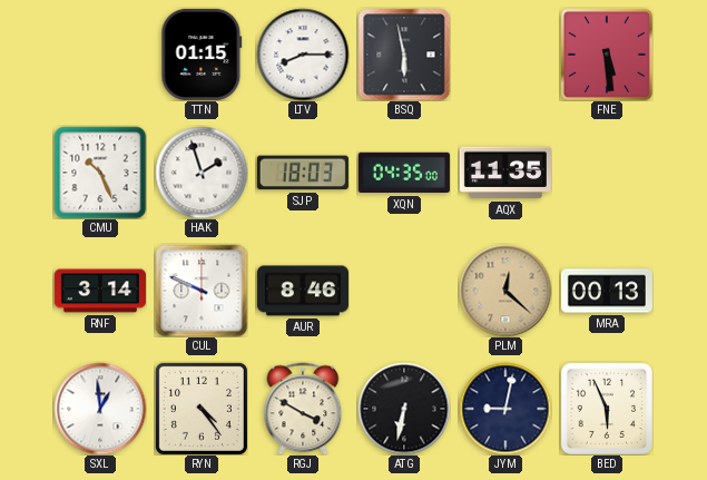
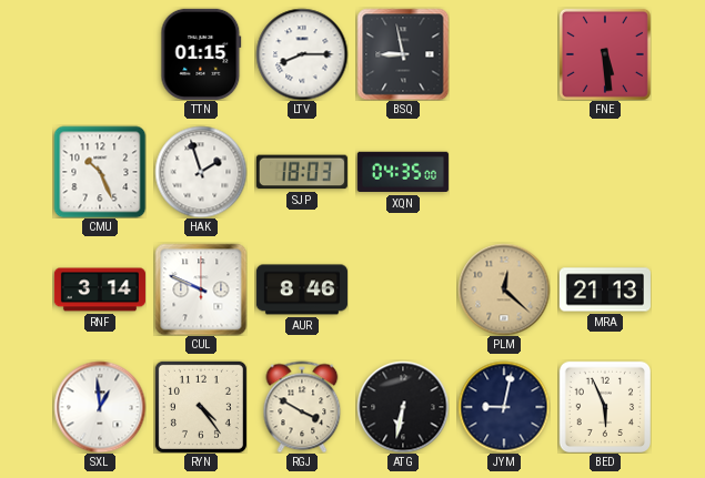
BSQ: 5:58 -> 8:58
AQX: 11:35 -> none
MRA: 00:13 -> 21:13
